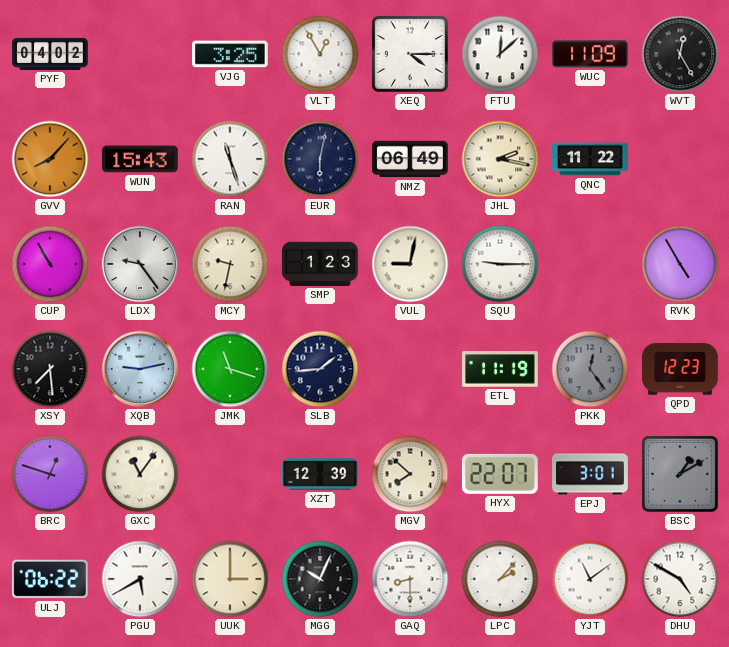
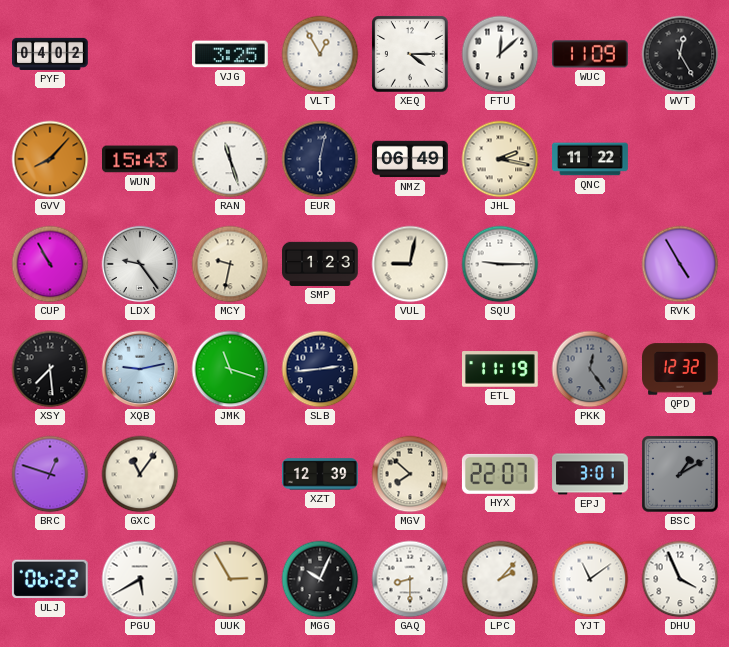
SLB: 1:44 -> 2:44
QPD: 12:23 -> 12:32
UUK: 3:00 -> 2:55
DHU: 4:50 -> 3:56
